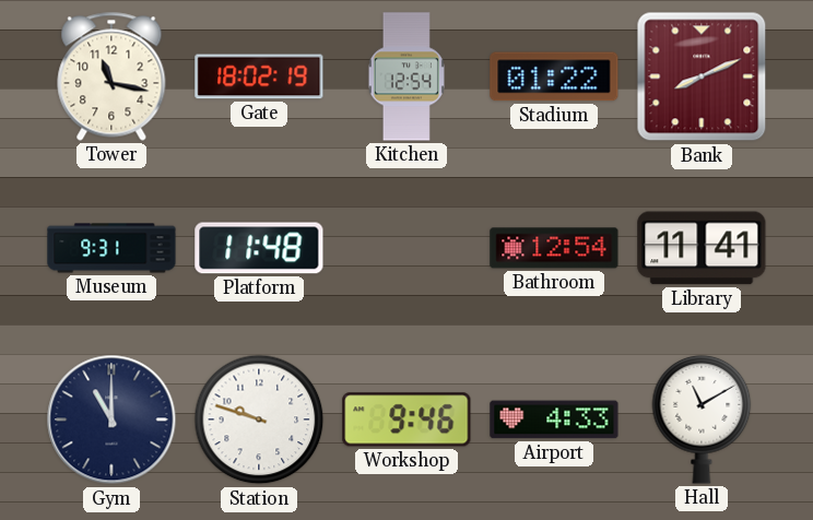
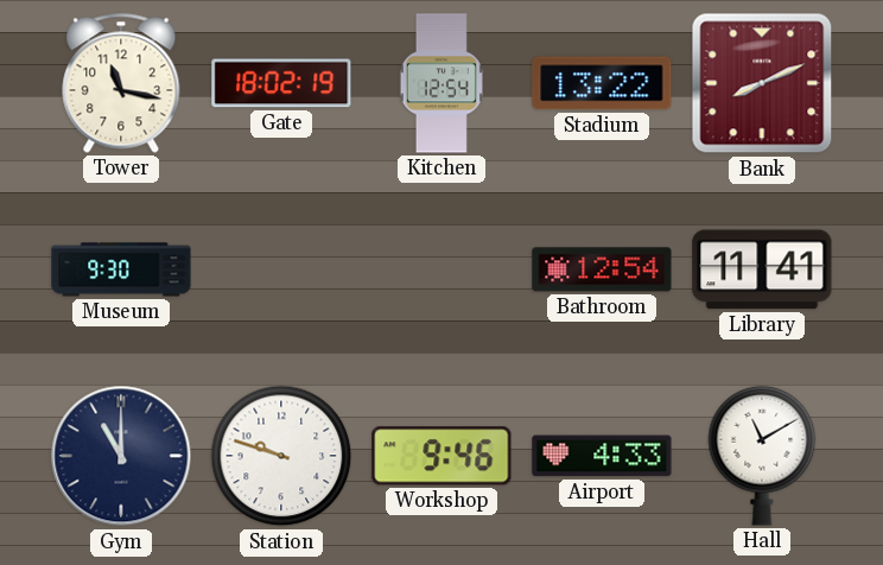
Stadium: 01:22 -> 13:22
Museum: 9:31 -> 9:30
Platform: 11:48 -> none
